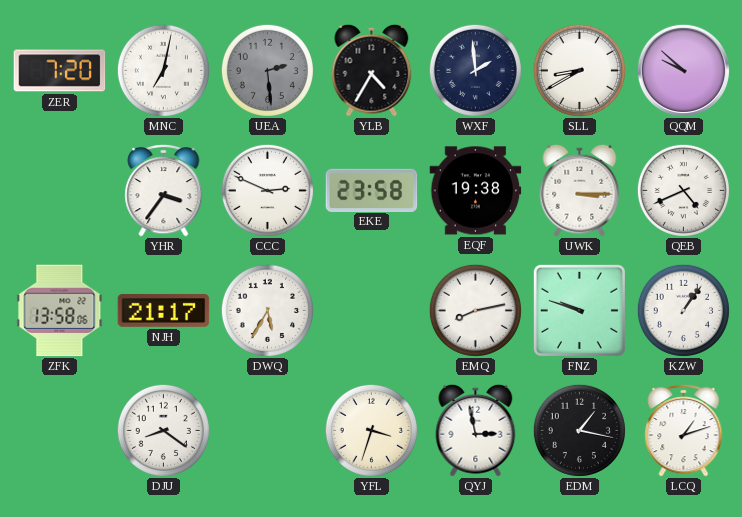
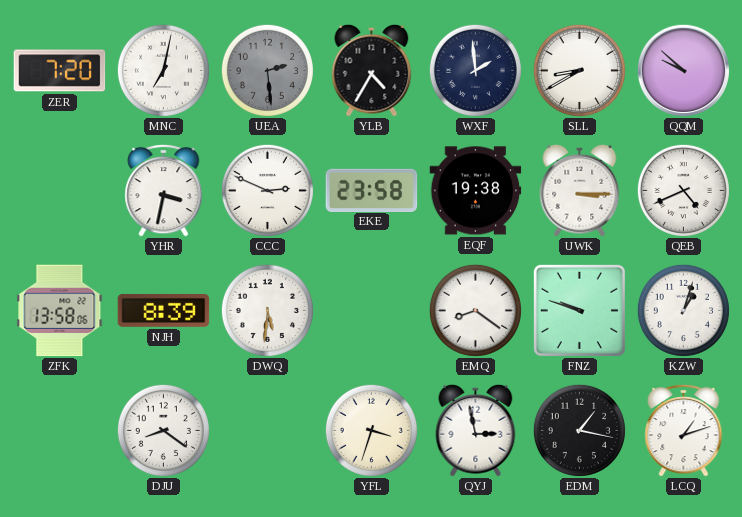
YHR: 3:36 -> 3:32
NJH: 21:17 -> 8:39
DWQ: 5:35 -> 5:31
EMQ: 8:13 -> 8:21
KZW: 1:06 -> 1:03
